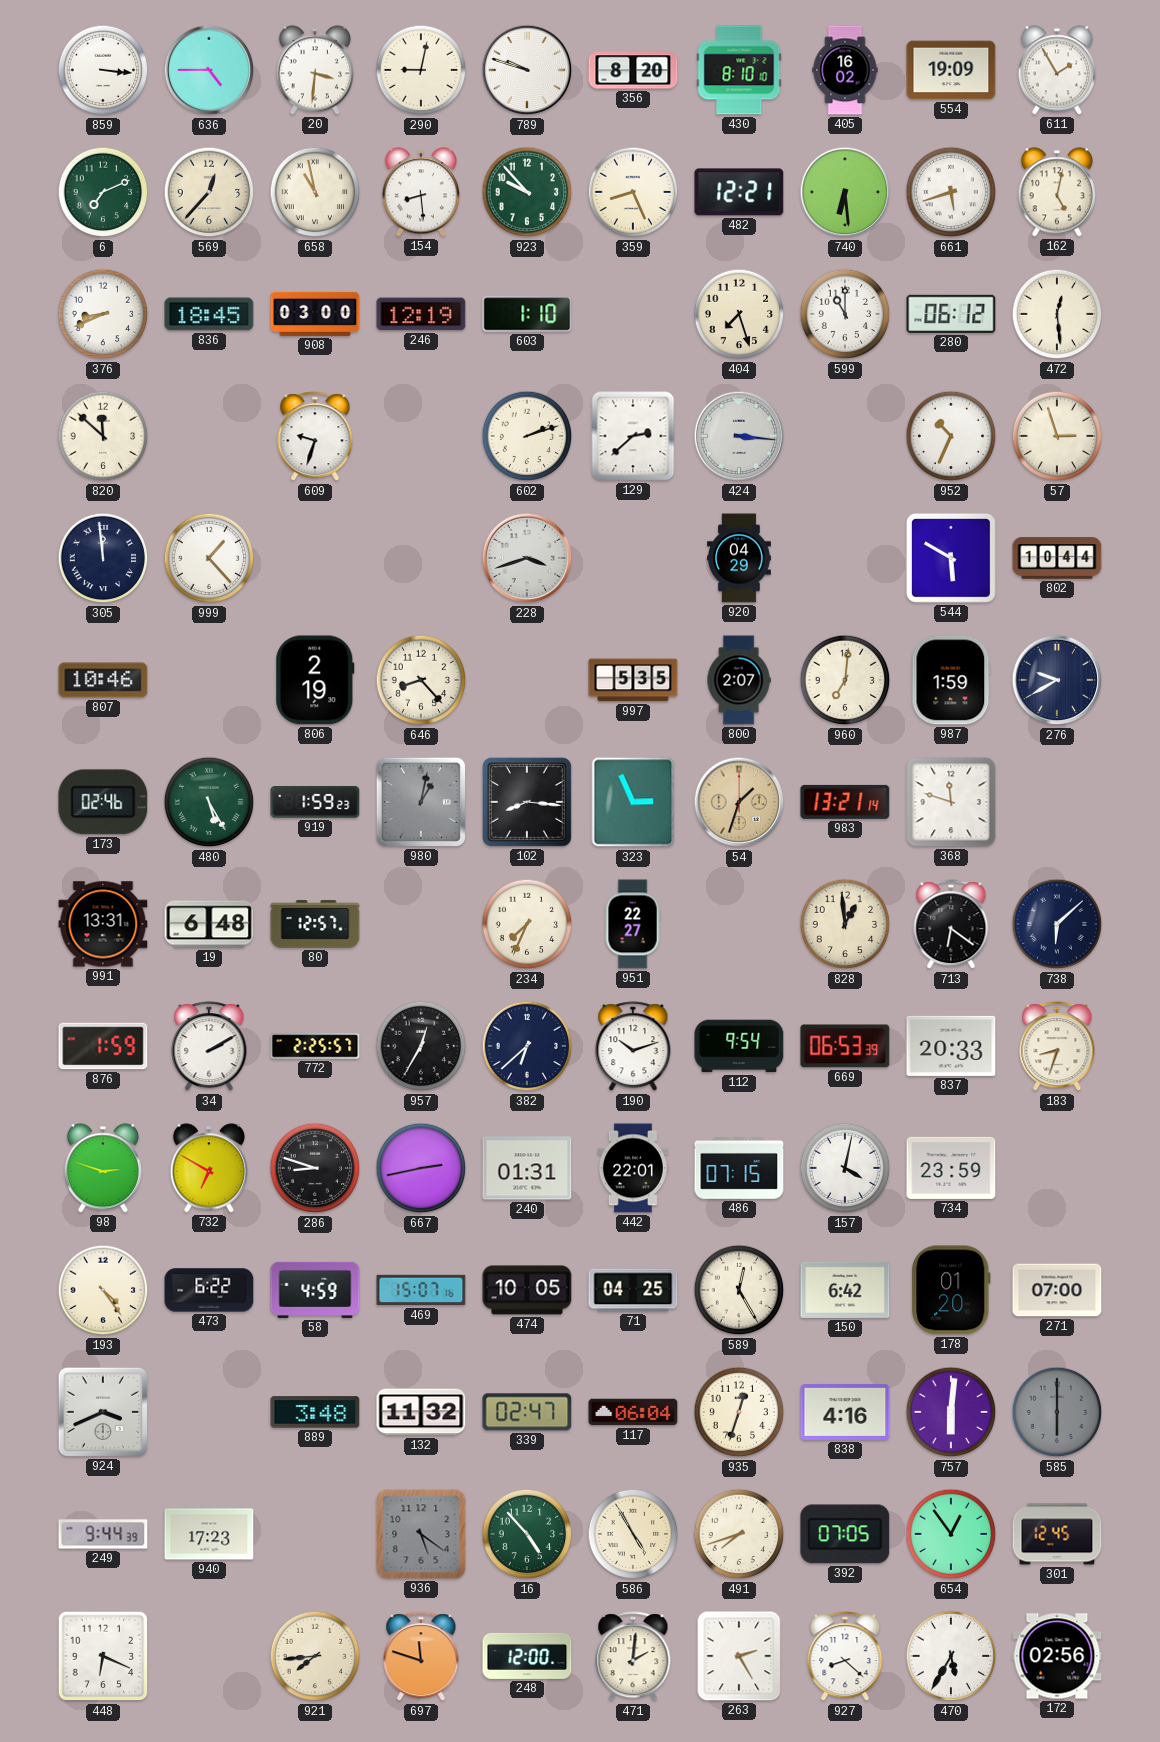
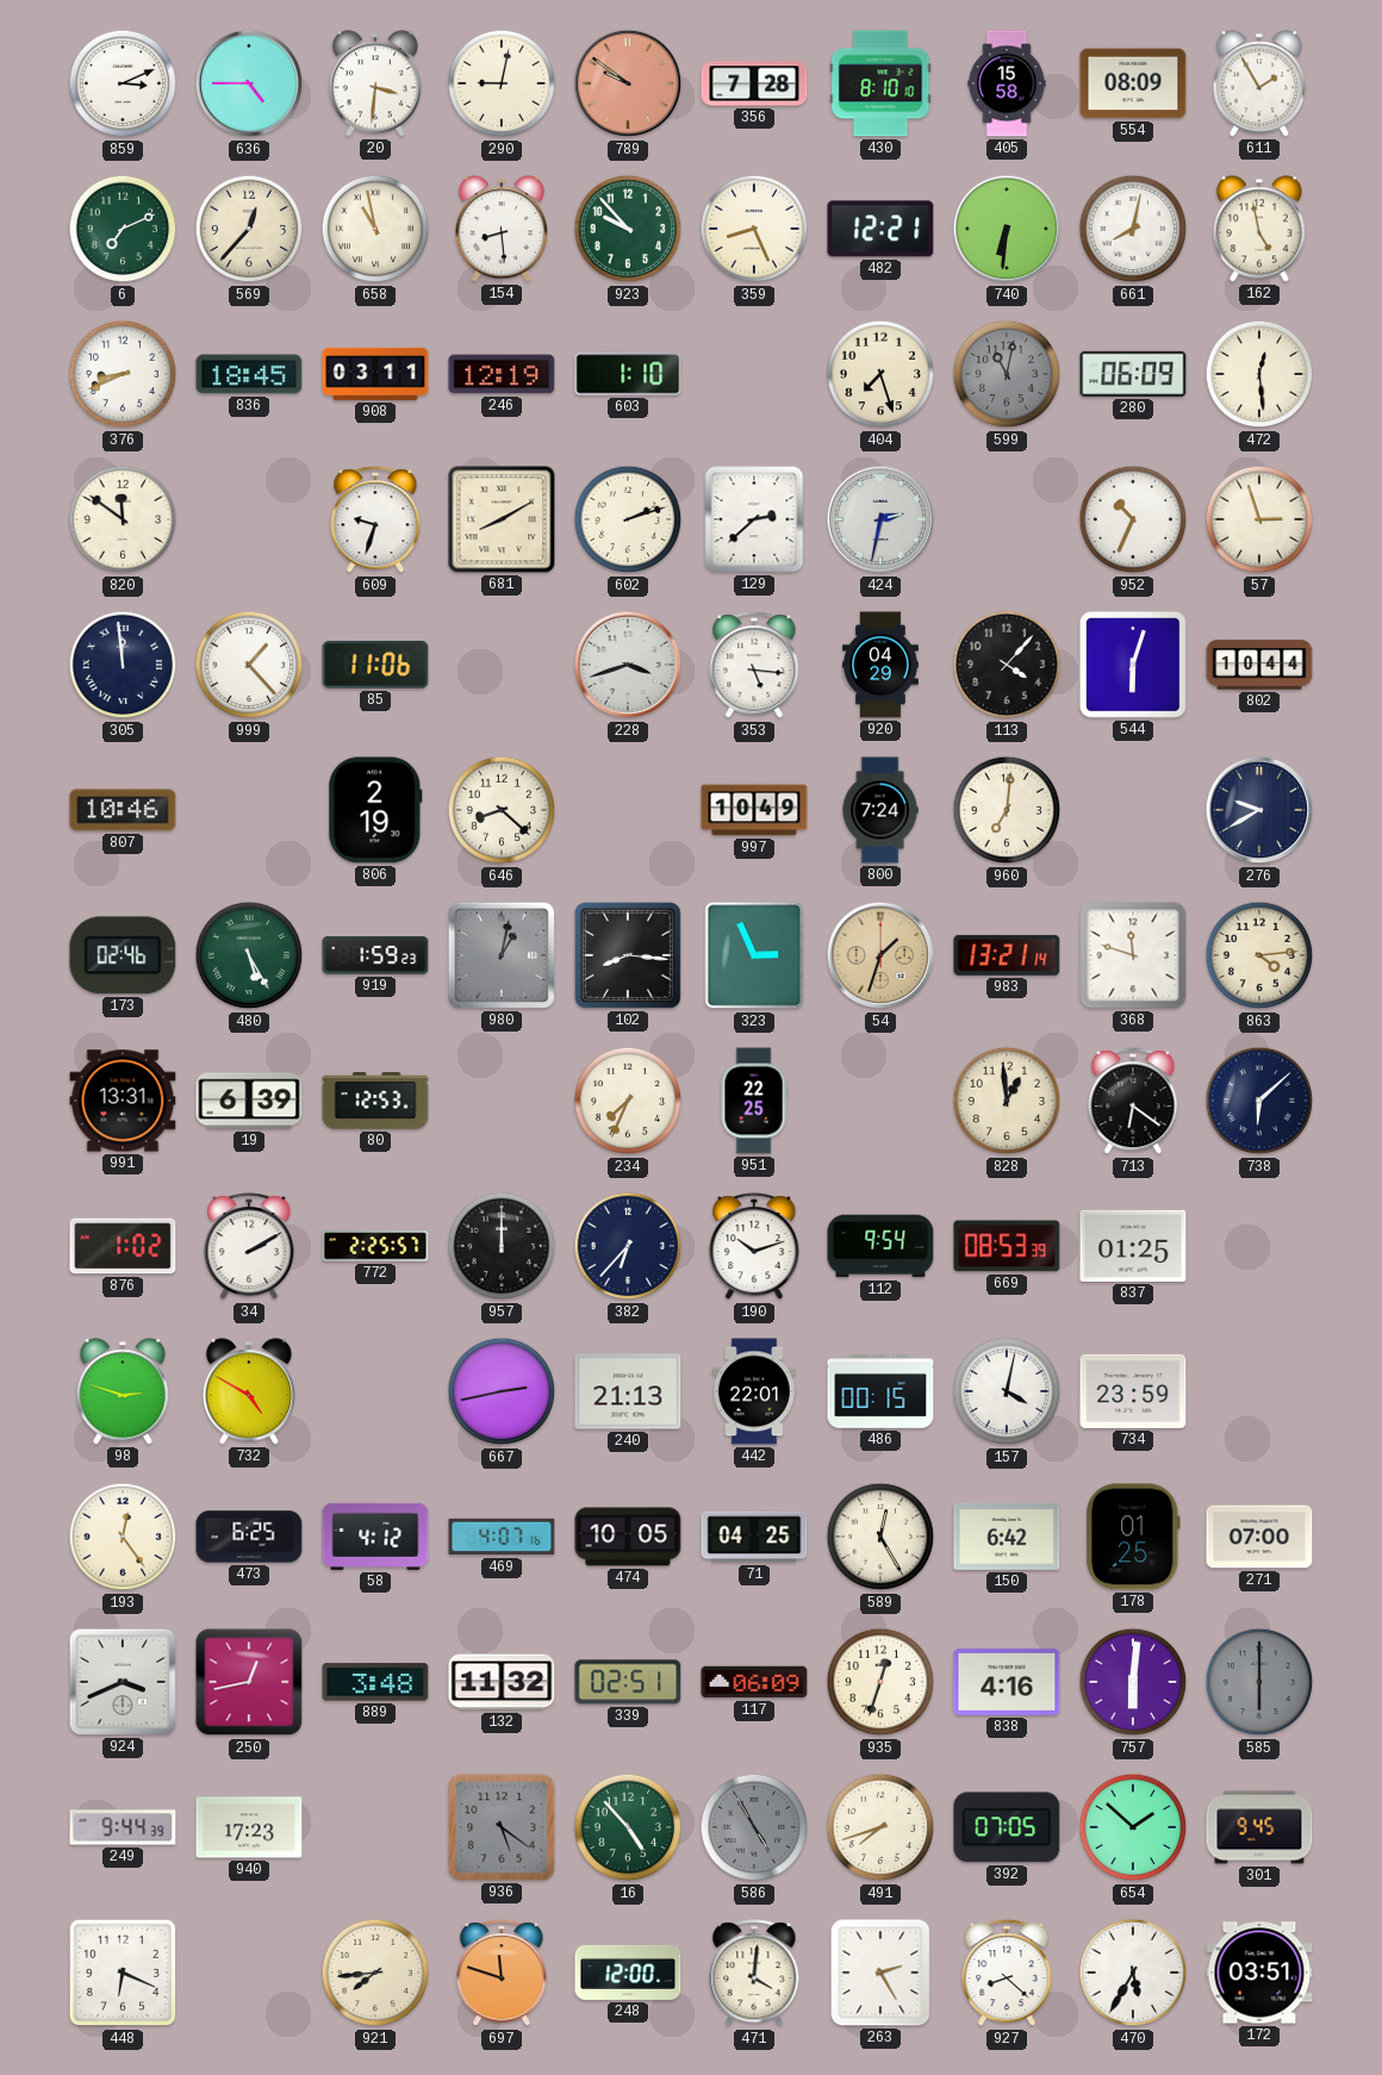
859: 3:16 -> 3:11
789: 9:48 -> 9:51
789 dial: white -> salmon
356: 8:20 -> 7:28
405: 16:02 -> 15:58
554: 19:09 -> 08:09
740: 6:29 -> 6:31
661: 5:42 -> 8:02
162: 5:02 -> 4:58
908: 03:00 -> 03:11
599: 11:00 -> 11:02
599 dial: white -> grey
280: 06:12 -> 06:09
820: 11:52 -> 11:51
681: none -> 8:10
424: 3:16 -> 2:32
85: none -> 11:06
353: none -> 5:16
113: none -> 4:07
544: 5:50 -> 6:03
646: 8:23 -> 8:22
997: 5:35 -> 10:49
800: 2:07 -> 7:24
987: 1:59 -> none
863: none -> 4:14
19: 6:48 -> 6:39
80: 12:57 -> 12:53
951: 22:27 -> 22:25
876: 1:59 -> 1:02
957: 12:35 -> 12:00
382: 6:38 -> 6:37
669: 06:53 -> 08:53
837: 20:33 -> 01:25
183: 8:33 -> none
732: 6:50 -> 4:50
286: 8:48 -> none
240: 01:31 -> 21:13
486: 07:15 -> 00:15
193: 4:24 -> 12:24
473: 6:22 -> 6:25
58: 4:59 -> 4:12
469: 15:07 -> 4:07
178: 01:20 -> 01:25
250: none -> 12:43
339: 02:47 -> 02:51
117: 06:04 -> 06:09
586 dial: cream -> grey
654: 12:54 -> 1:52
301: 12:45 -> 9:45
471: 2:01 -> 4:01
172: 02:56 -> 03:51
